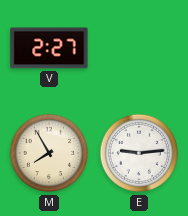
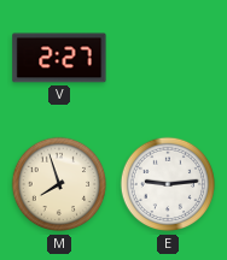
M: 7:55 -> 7:57
